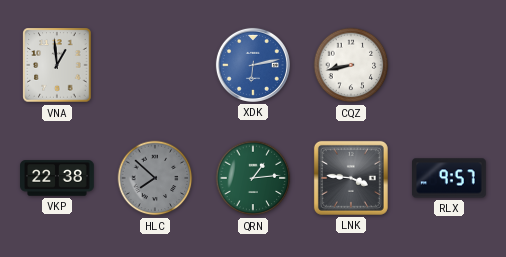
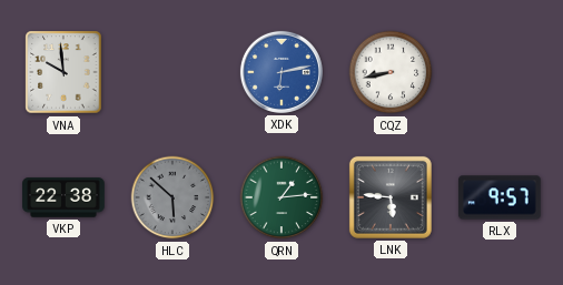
VNA: 12:59 -> 9:59
HLC: 7:52 -> 5:52
LNK: 3:46 -> 5:46
